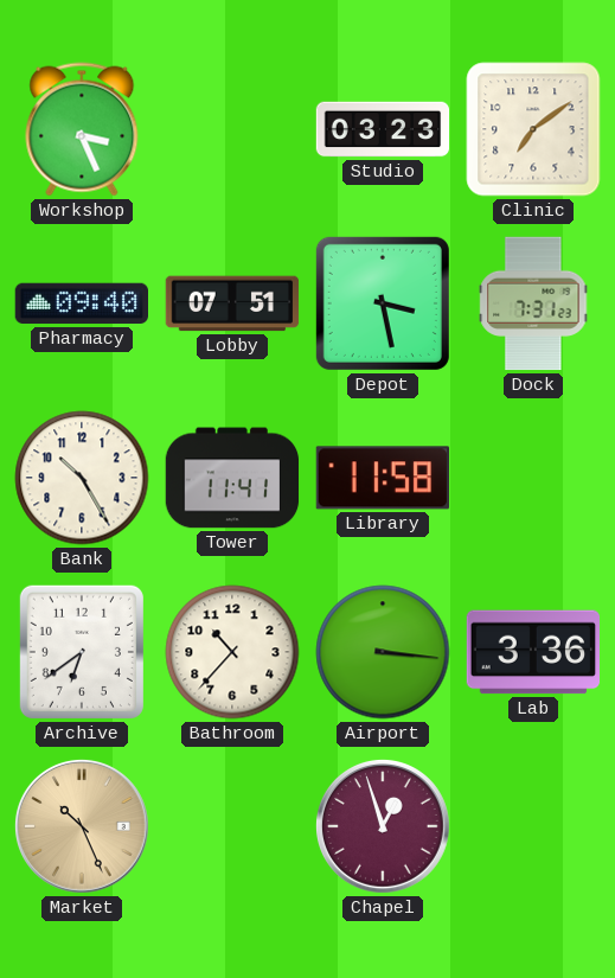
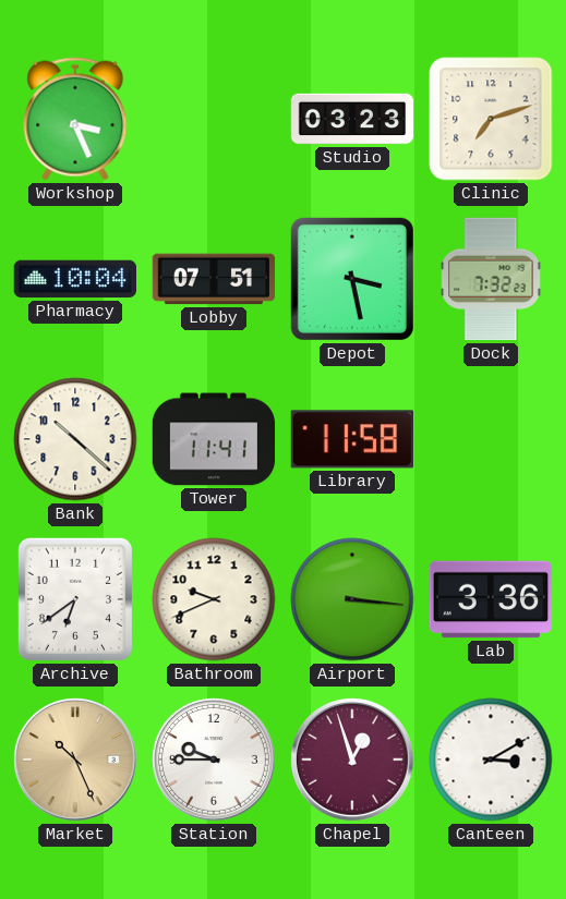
Clinic: 7:09 -> 7:12
Pharmacy: 09:40 -> 10:04
Dock: 7:31 -> 7:32
Bank: 10:25 -> 10:22
Bathroom: 10:37 -> 9:41
Station: none -> 9:45
Canteen: none -> 3:10
